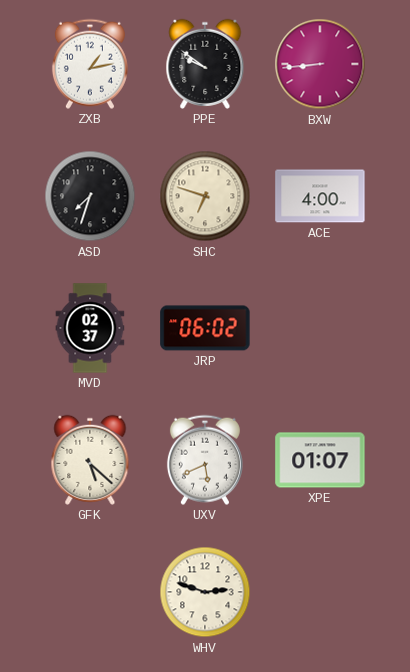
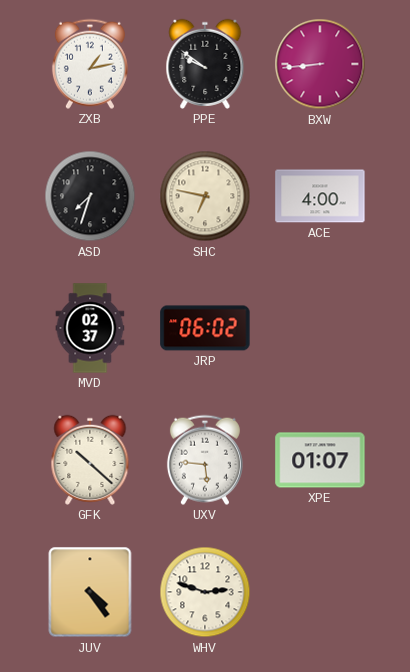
SHC: 6:48 -> 6:47
GFK: 5:22 -> 10:22
UXV: 5:41 -> 5:46
JUV: none -> 4:24
